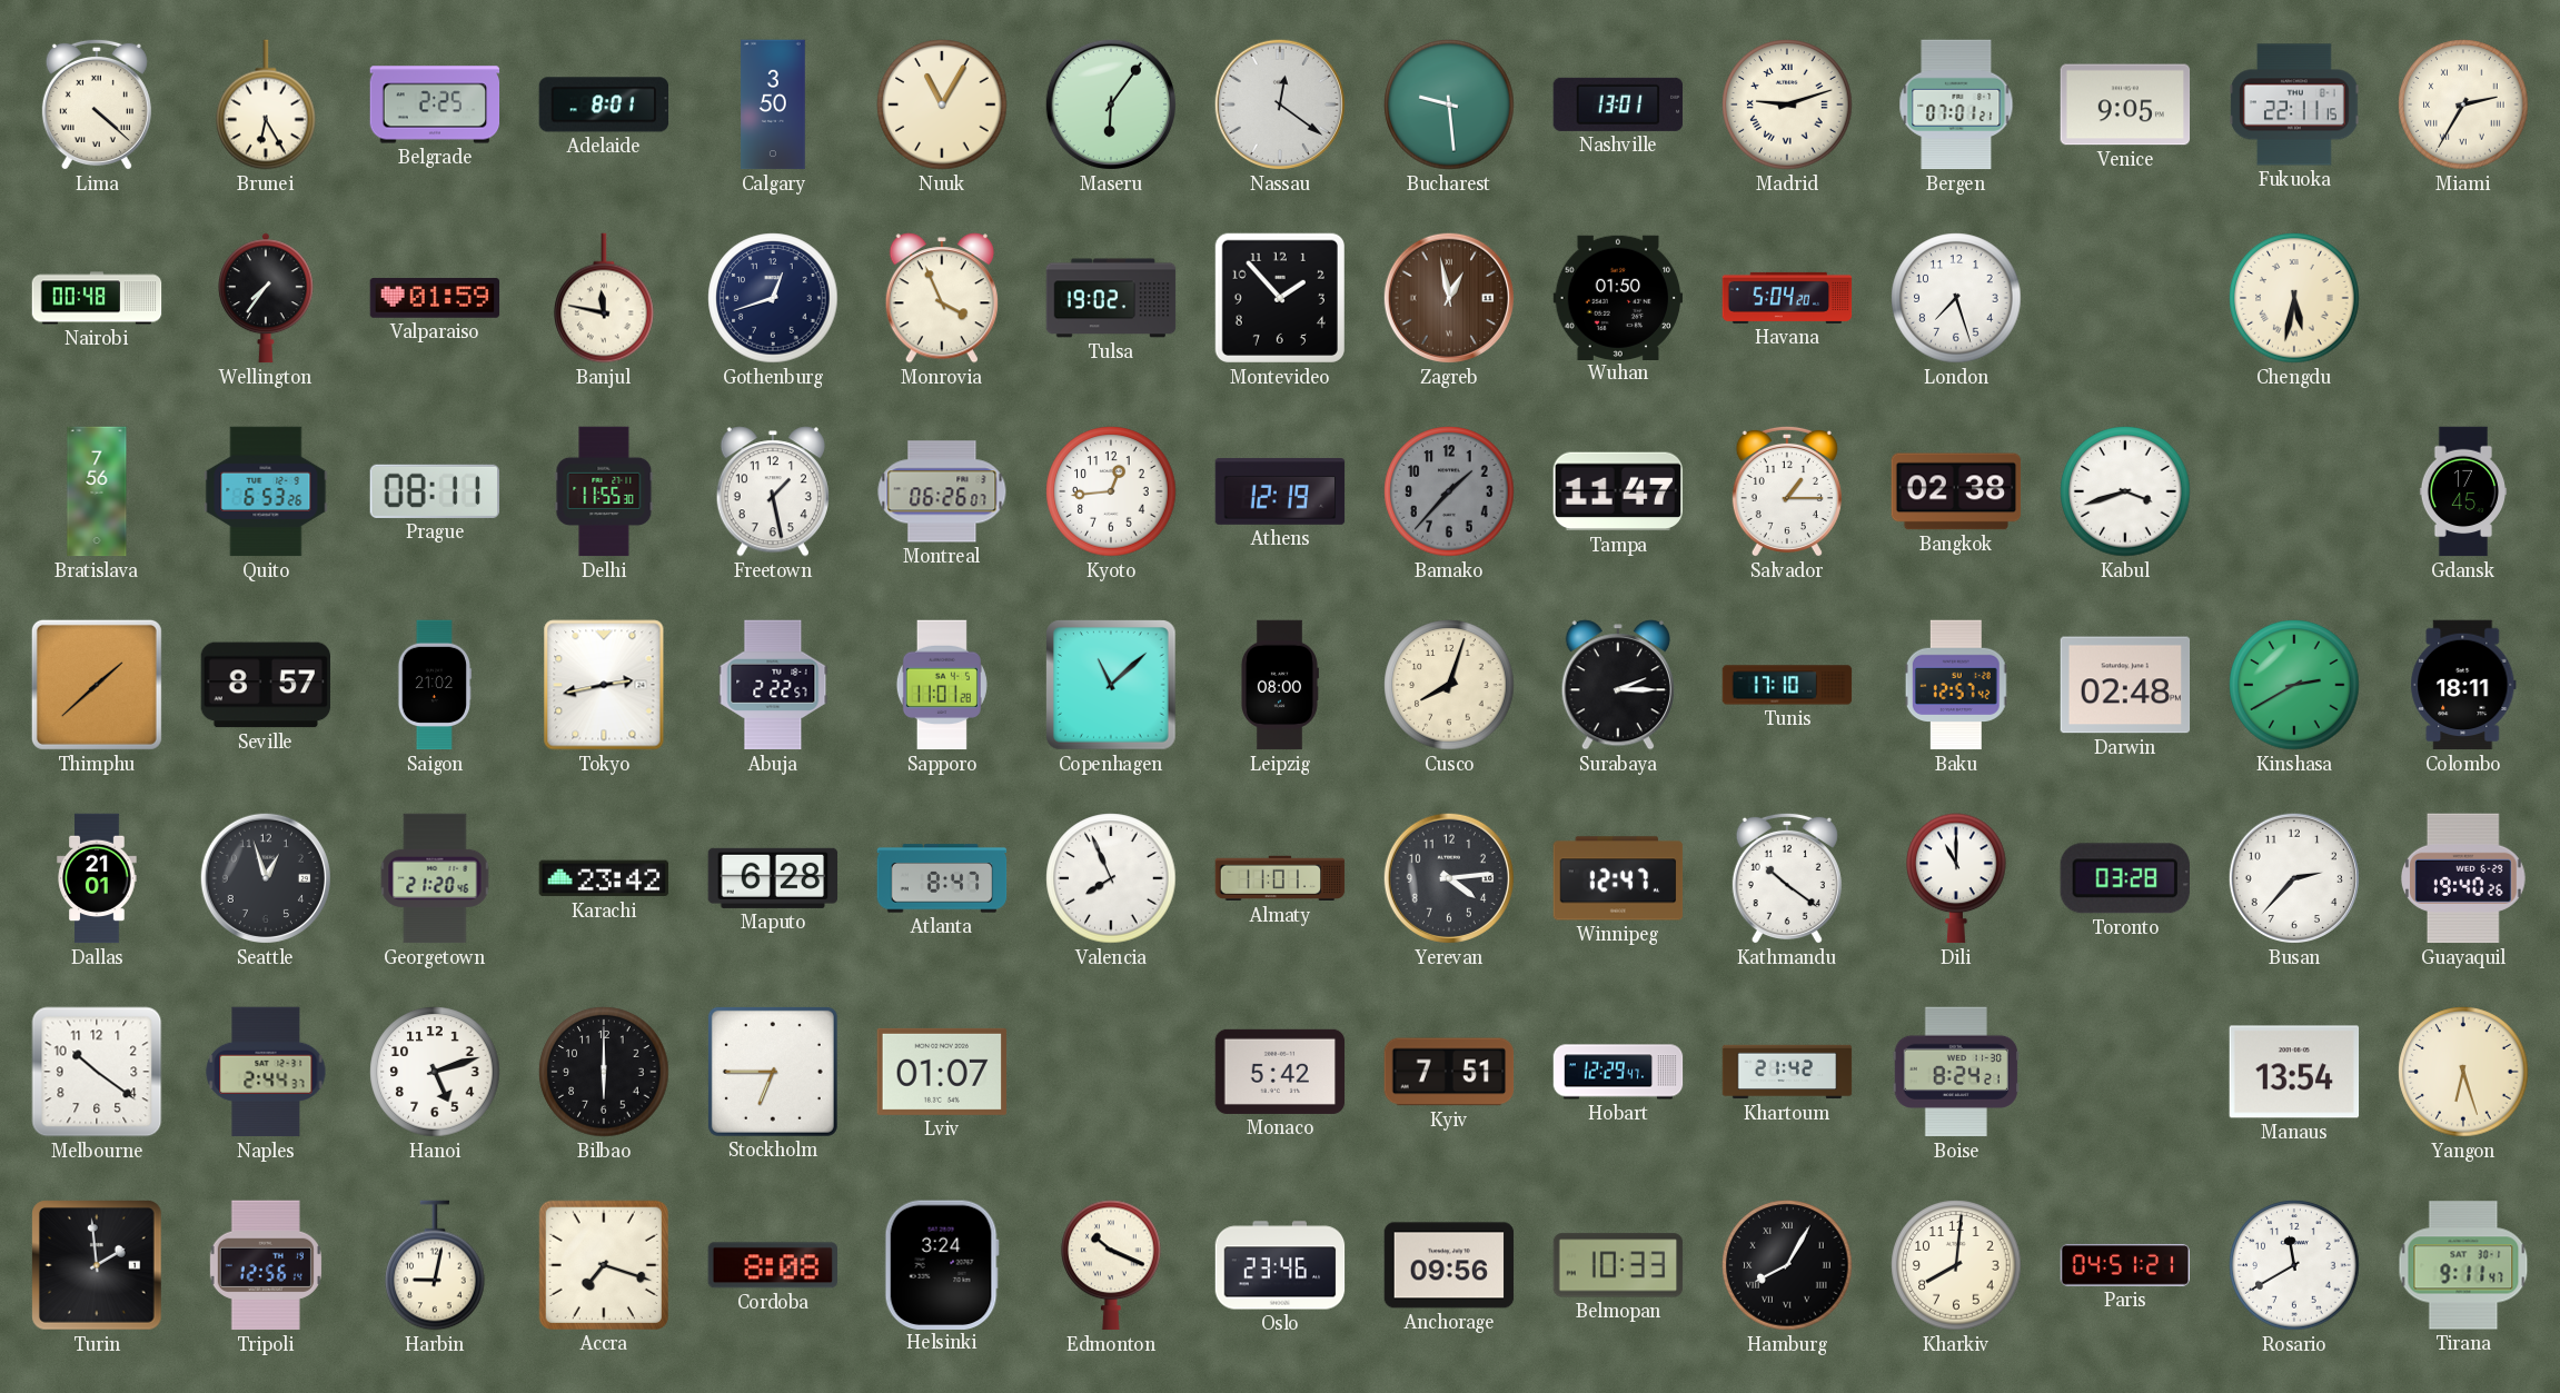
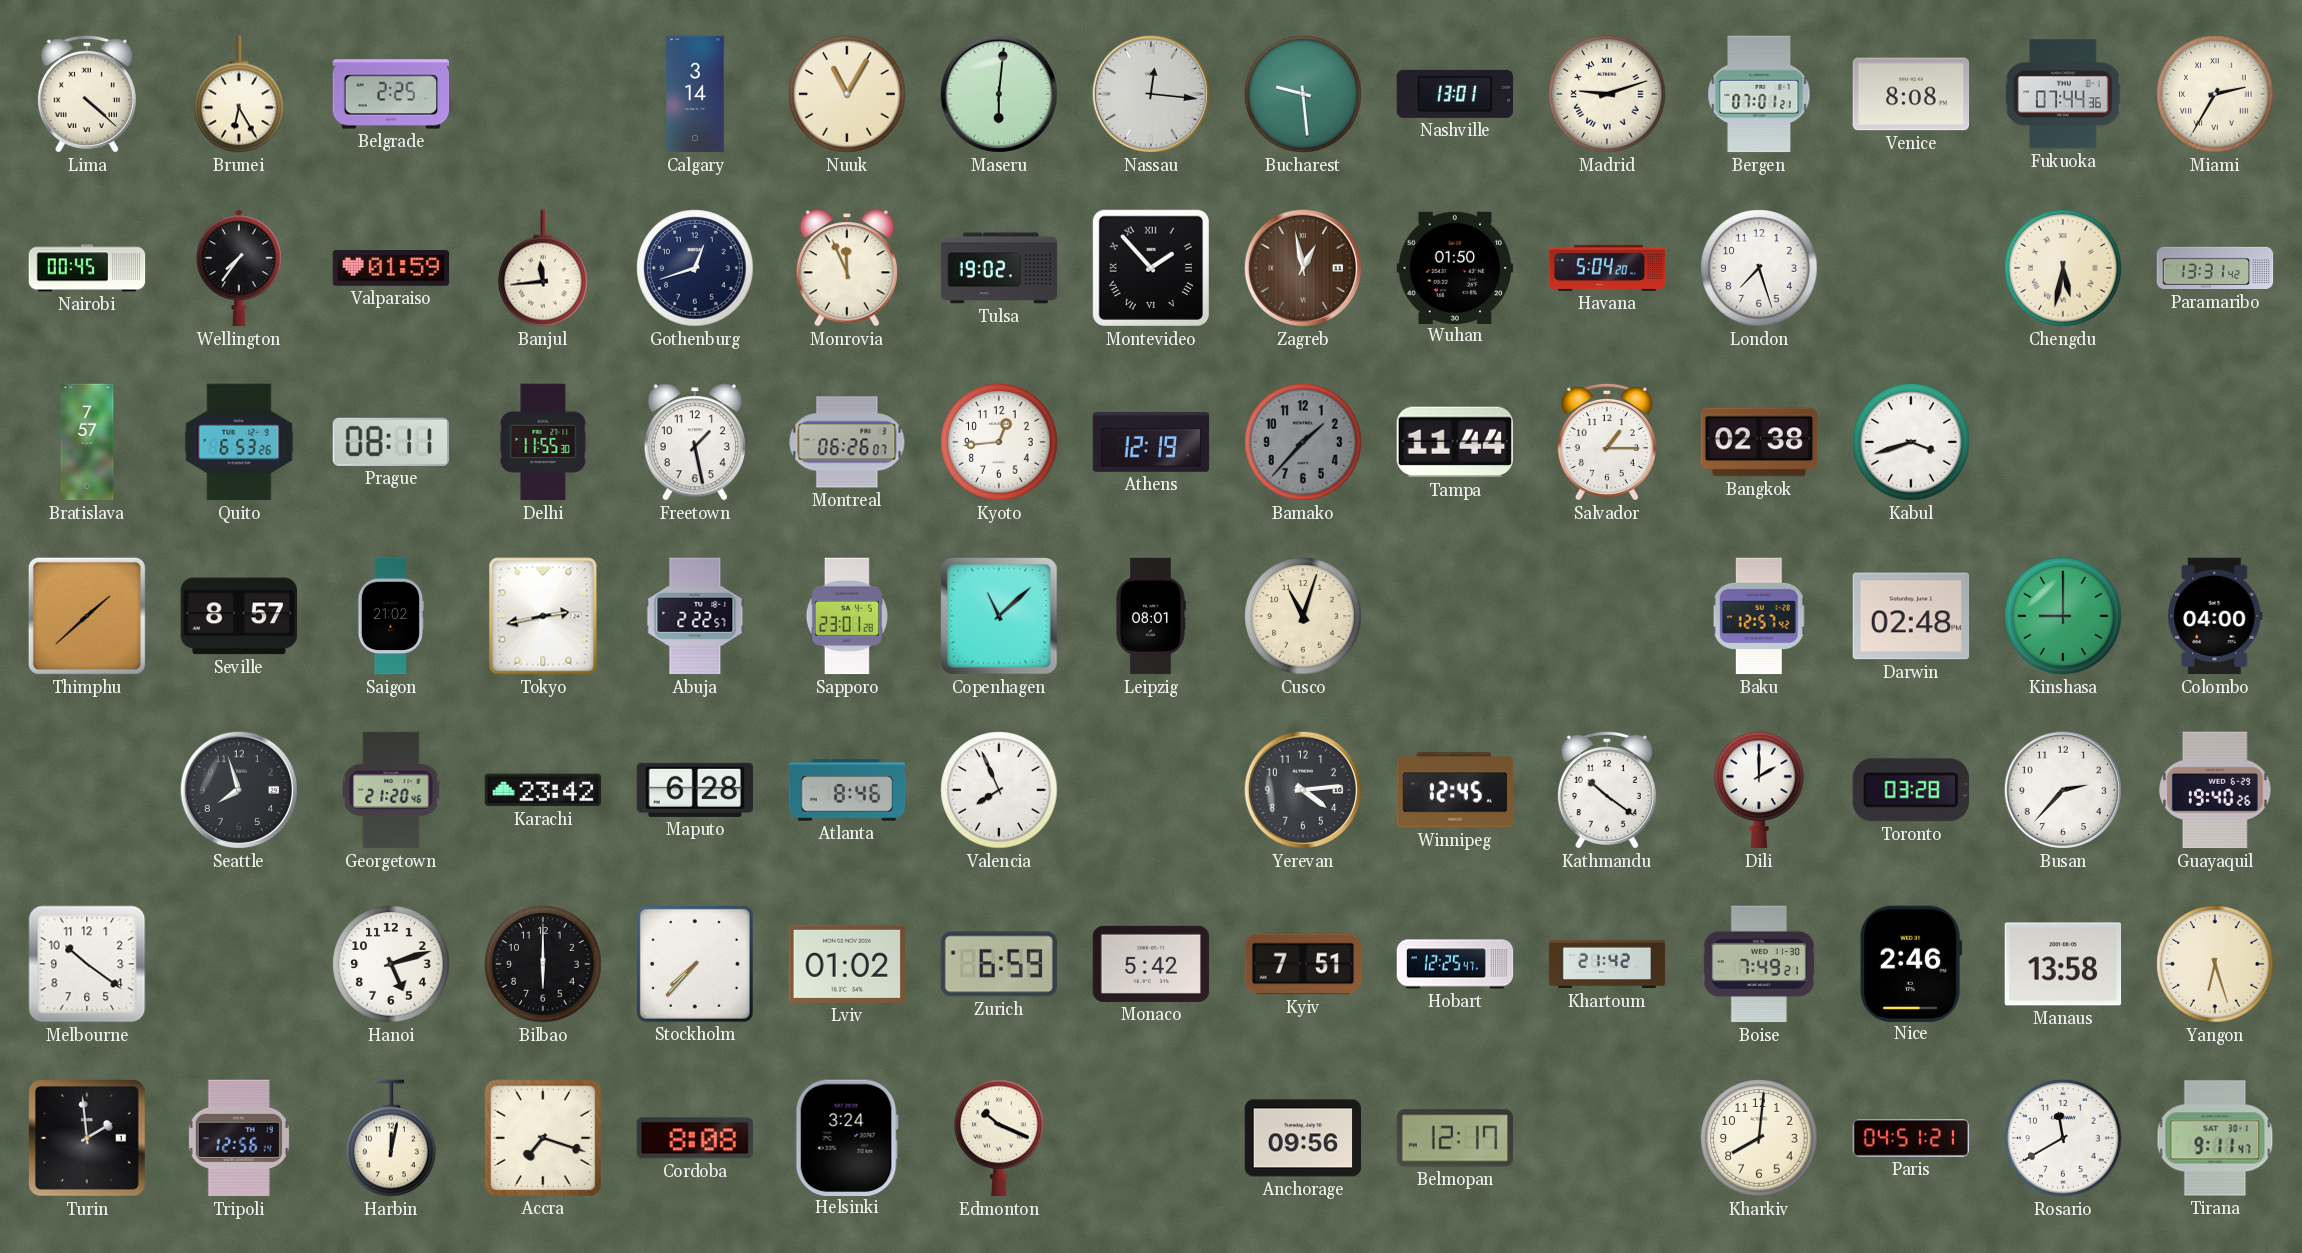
Adelaide: 8:01 -> none
Calgary: 3:50 -> 3:14
Maseru: 6:06 -> 6:01
Nassau: 12:21 -> 12:16
Venice: 9:05 -> 8:08
Fukuoka: 22:11 -> 07:44
Nairobi: 00:48 -> 00:45
Banjul: 11:47 -> 11:44
Monrovia: 3:56 -> 11:56
Montevideo numerals: Arabic -> Roman
Paramaribo: none -> 13:31
Bratislava: 7:56 -> 7:57
Tampa: 11:47 -> 11:44
Gdansk: 17:45 -> none
Sapporo: 11:01 -> 23:01
Leipzig: 08:00 -> 08:01
Cusco: 8:03 -> 11:03
Surabaya: 2:15 -> none
Tunis: 17:10 -> none
Kinshasa: 2:40 -> 9:00
Colombo: 18:11 -> 04:00
Dallas: 21:01 -> none
Seattle: 12:57 -> 7:57
Atlanta: 8:47 -> 8:46
Almaty: 11:01 -> none
Winnipeg: 12:47 -> 12:45
Dili: 11:00 -> 2:00
Naples: 2:44 -> none
Stockholm: 6:45 -> 7:37
Lviv: 01:07 -> 01:02
Zurich: none -> 6:59
Hobart: 12:29 -> 12:25
Boise: 8:24 -> 7:49
Nice: none -> 2:46
Manaus: 13:54 -> 13:58
Harbin: 9:02 -> 12:02
Oslo: 23:46 -> none
Belmopan: 10:33 -> 12:17
Hamburg: 8:05 -> none
